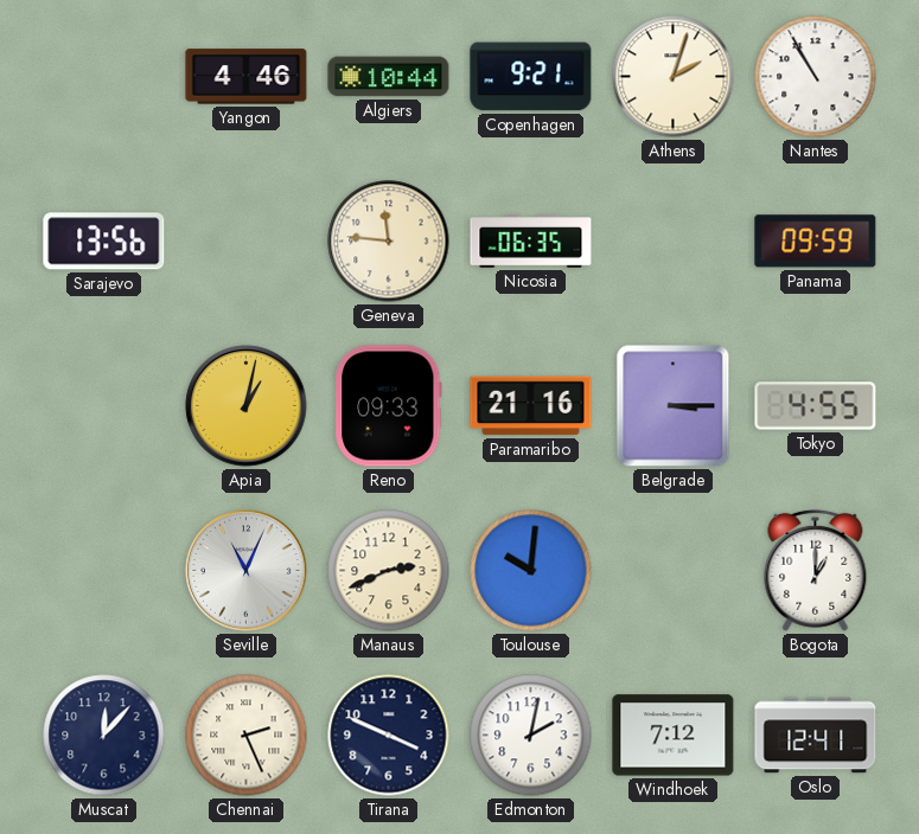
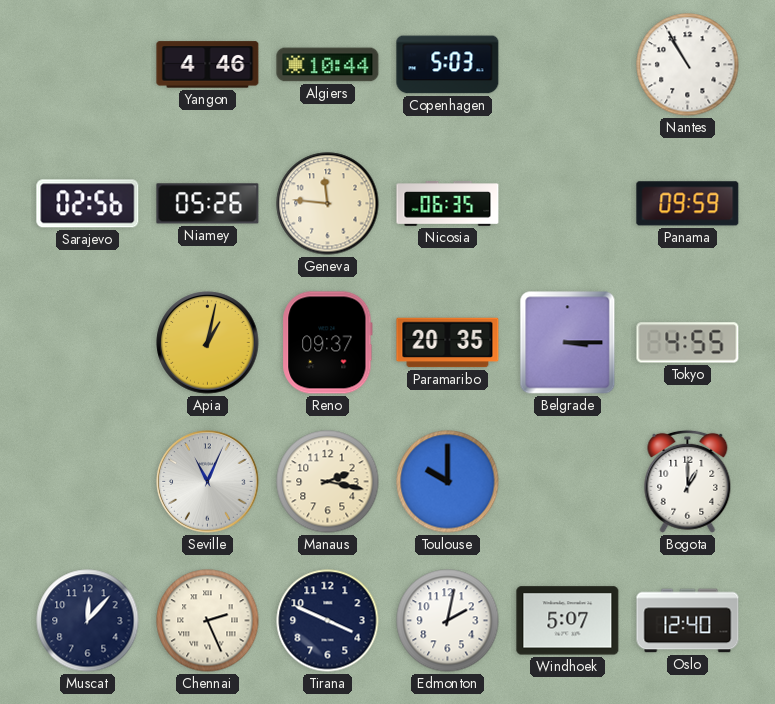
Copenhagen: 9:21 -> 5:03
Athens: 2:03 -> none
Sarajevo: 13:56 -> 02:56
Niamey: none -> 05:26
Reno: 09:33 -> 09:37
Paramaribo: 21:16 -> 20:35
Manaus: 2:41 -> 2:17
Toulouse: 10:01 -> 10:00
Windhoek: 7:12 -> 5:07
Oslo: 12:41 -> 12:40
